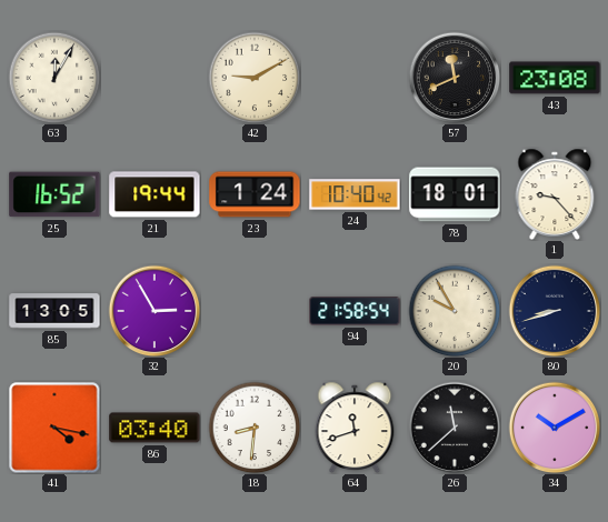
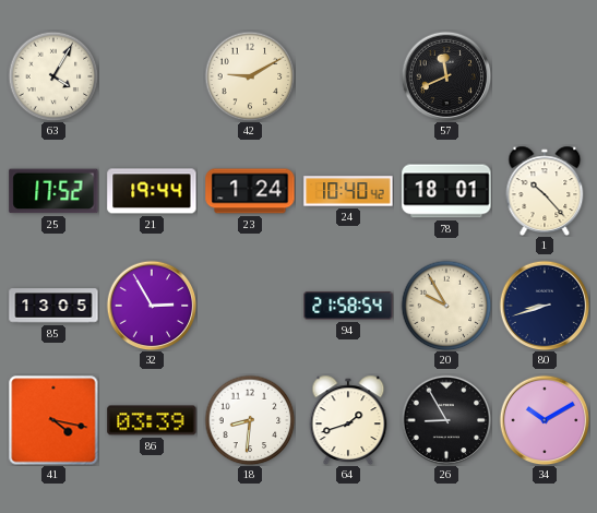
63: 12:05 -> 4:05
43: 23:08 -> none
25: 16:52 -> 17:52
1: 9:23 -> 10:23
86: 03:40 -> 03:39
64: 11:42 -> 1:42
26: 11:38 -> 8:55
